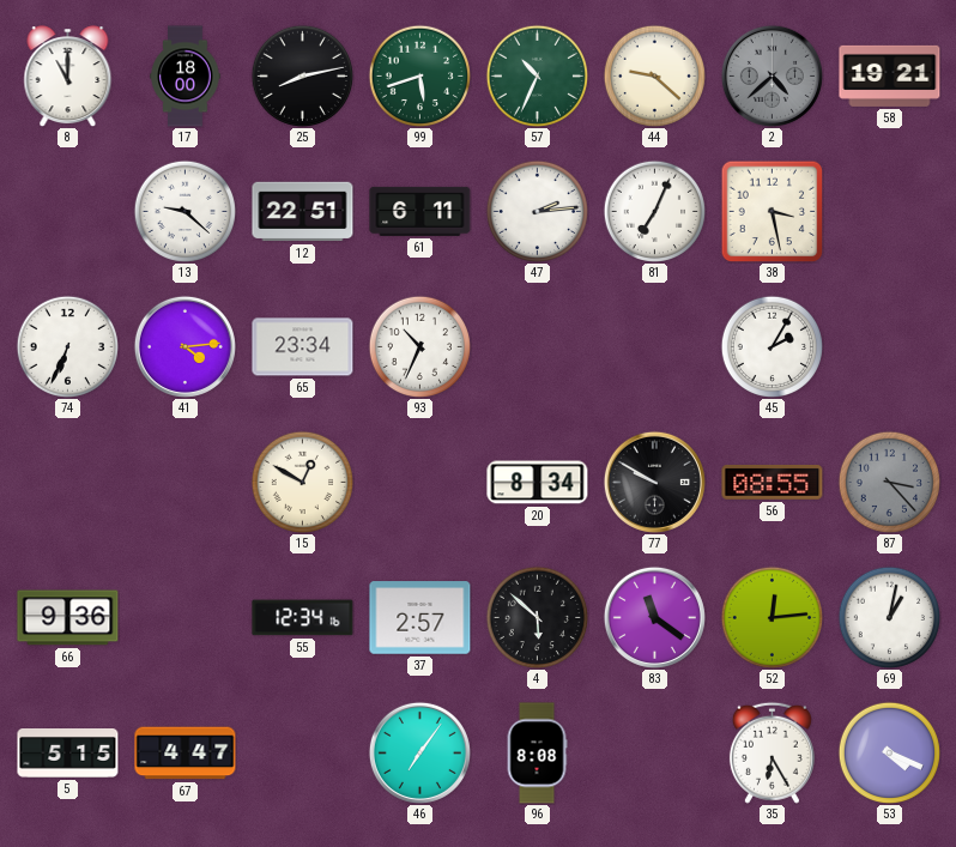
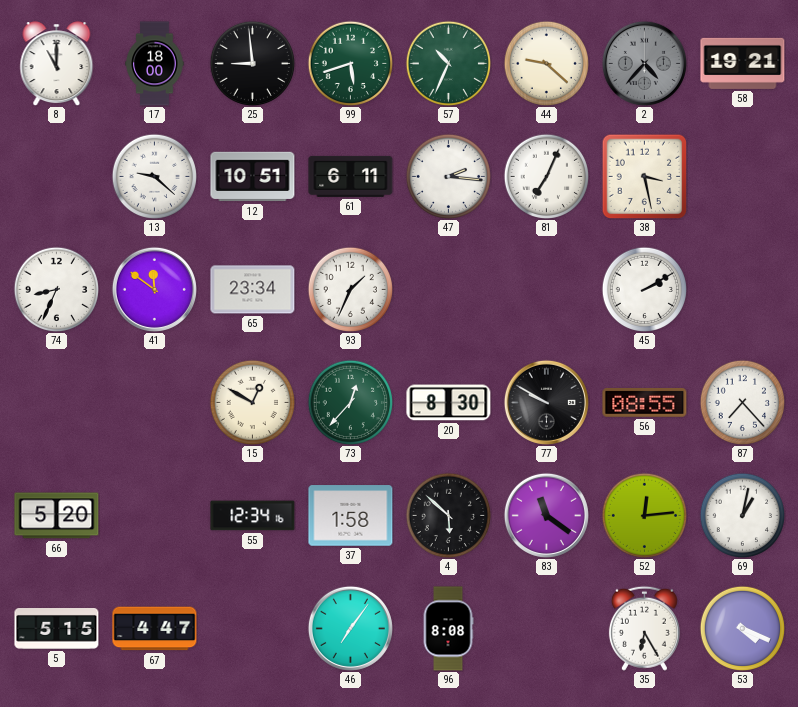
25: 8:13 -> 8:59
2: 4:38 -> 4:37
12: 22:51 -> 10:51
47: 2:14 -> 2:16
74: 6:34 -> 8:34
41: 4:14 -> 11:51
93: 10:34 -> 1:34
45: 2:05 -> 2:10
73: none -> 12:37
20: 8:34 -> 8:30
87: 3:23 -> 7:23
87 dial: grey -> white
66: 9:36 -> 5:20
37: 2:57 -> 1:58
